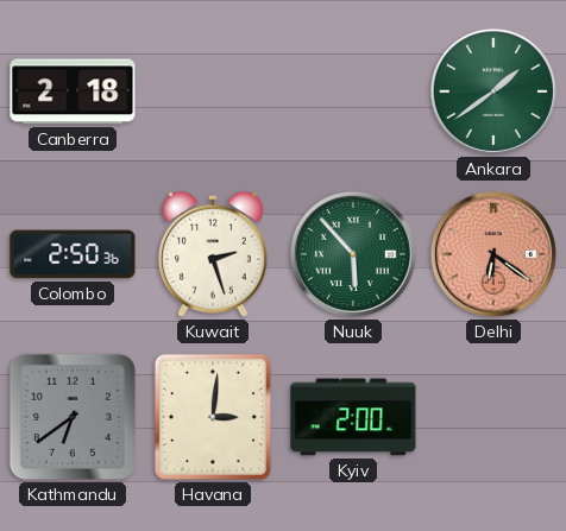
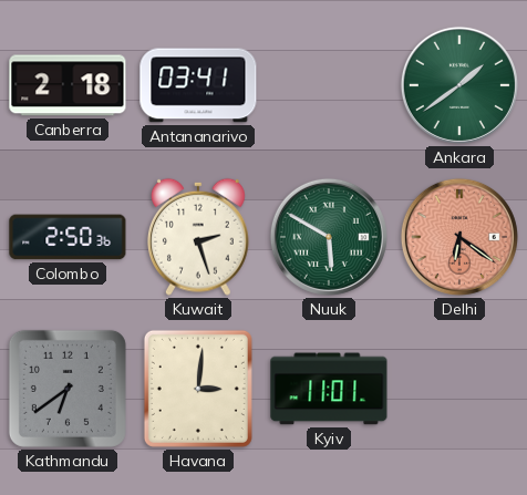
Antananarivo: none -> 03:41
Nuuk: 5:53 -> 5:50
Kyiv: 2:00 -> 11:01
